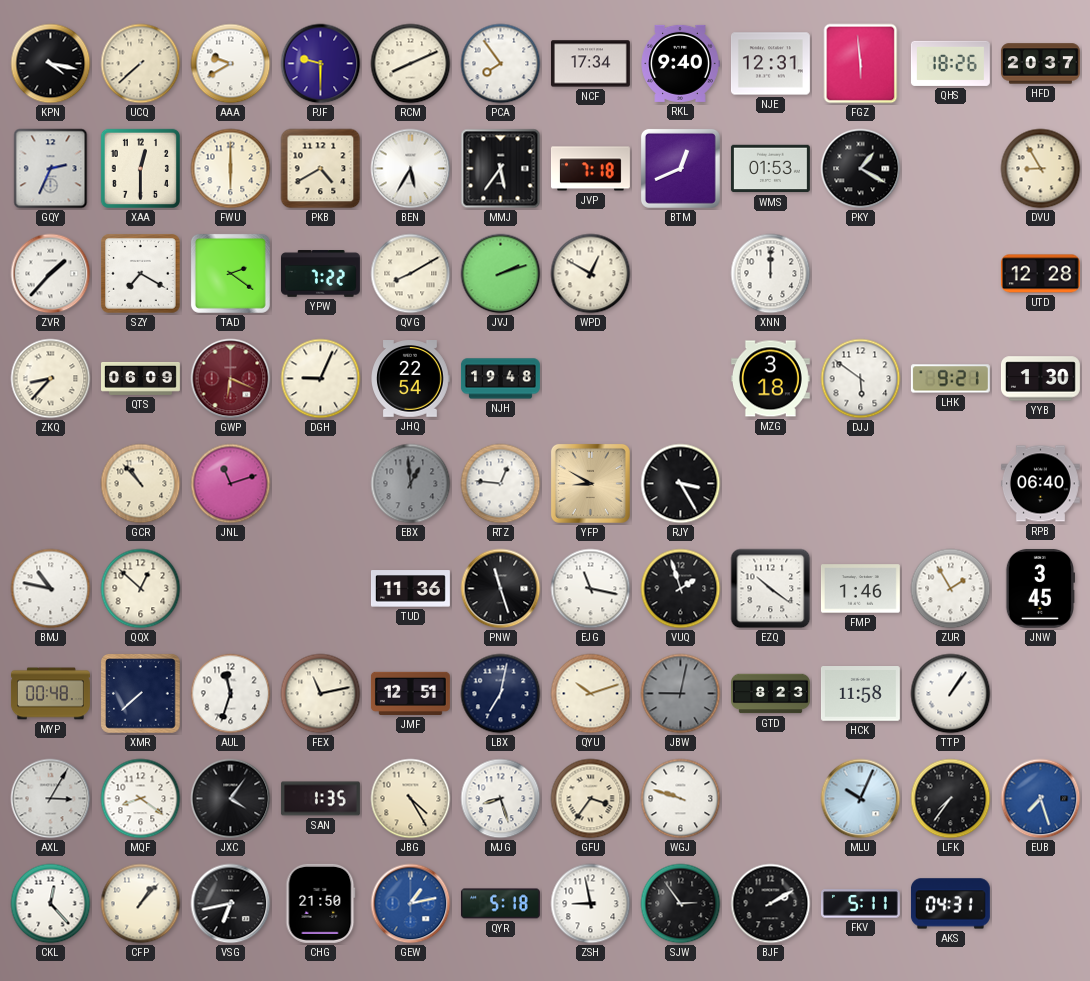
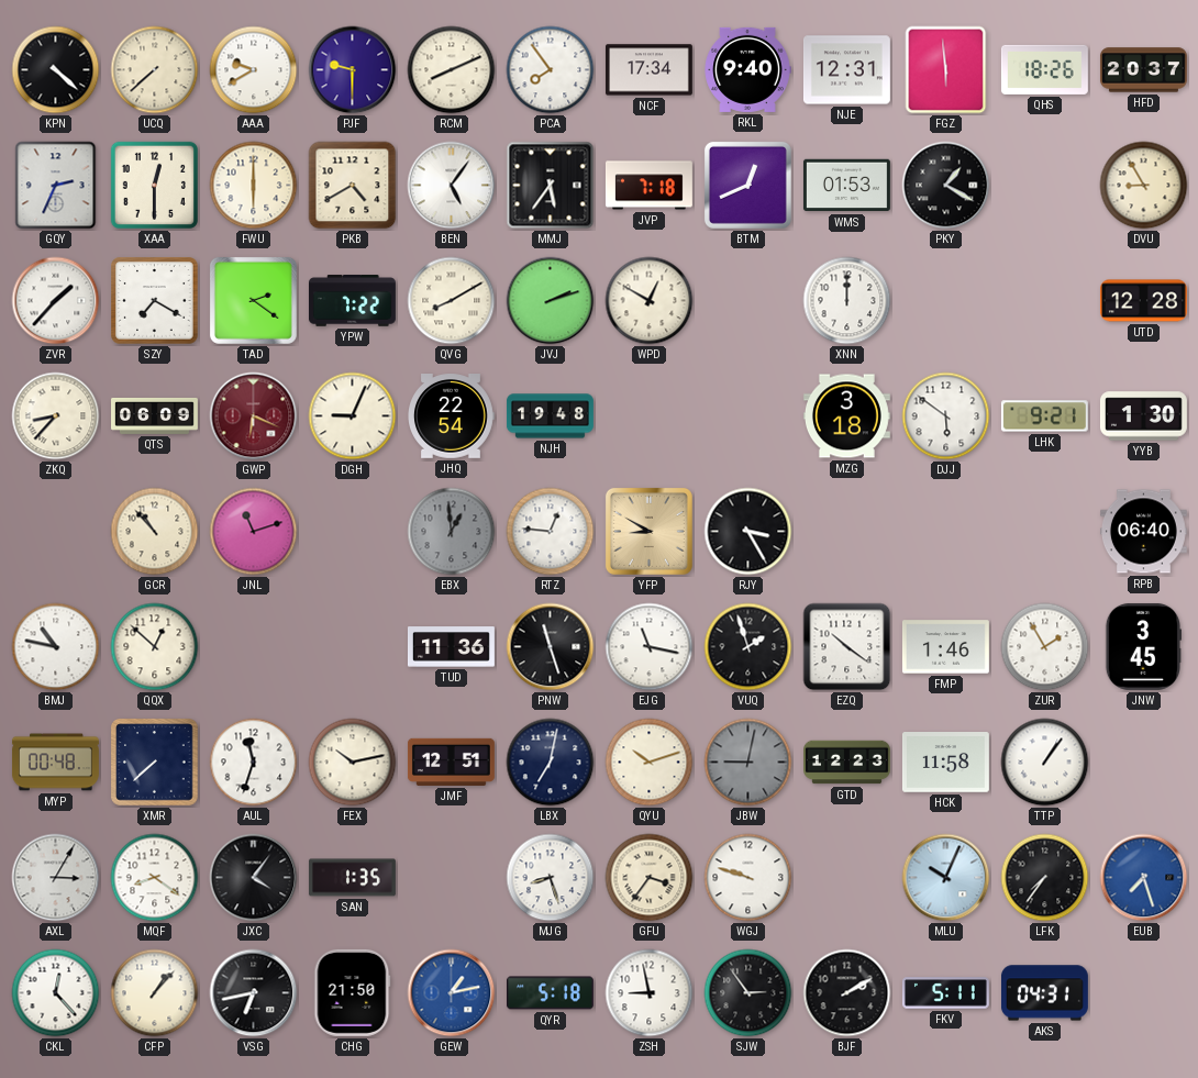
KPN: 4:17 -> 4:22
BEN: 5:35 -> 5:06
FEX: 11:13 -> 10:13
GTD: 8:23 -> 12:23
JBG: 4:25 -> none
